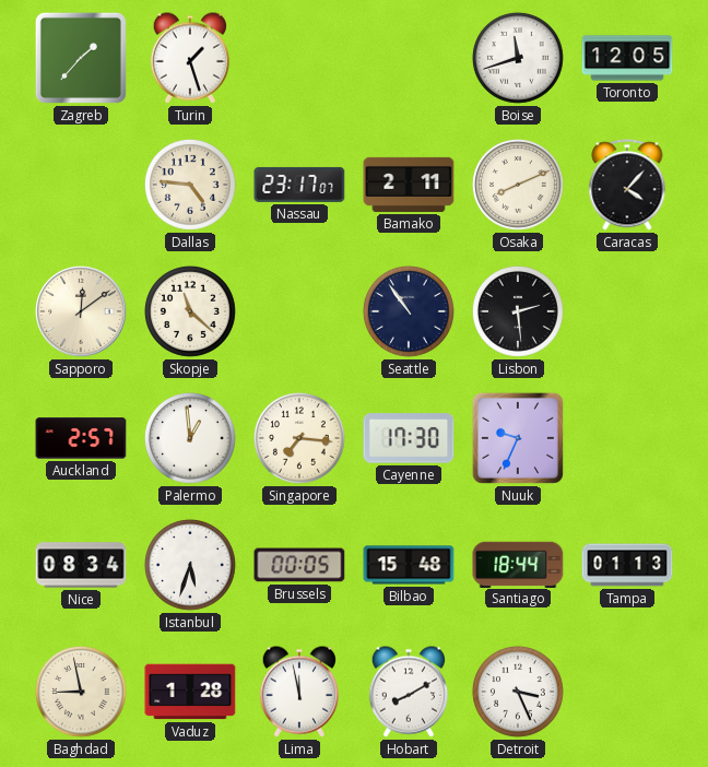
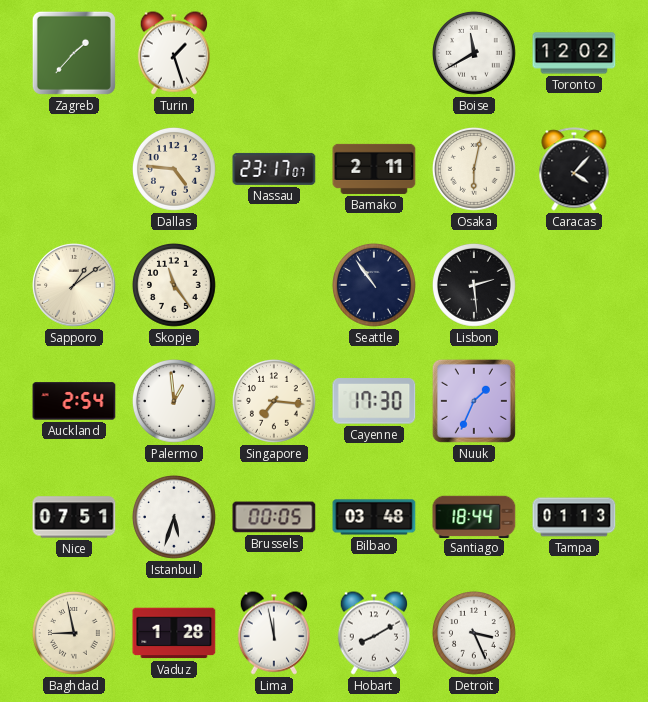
Boise: 11:42 -> 11:40
Toronto: 12:05 -> 12:02
Osaka: 8:11 -> 6:02
Sapporo: 12:09 -> 1:09
Skopje: 11:22 -> 11:24
Auckland: 2:57 -> 2:54
Nuuk: 9:34 -> 1:34
Nice: 08:34 -> 07:51
Bilbao: 15:48 -> 03:48
